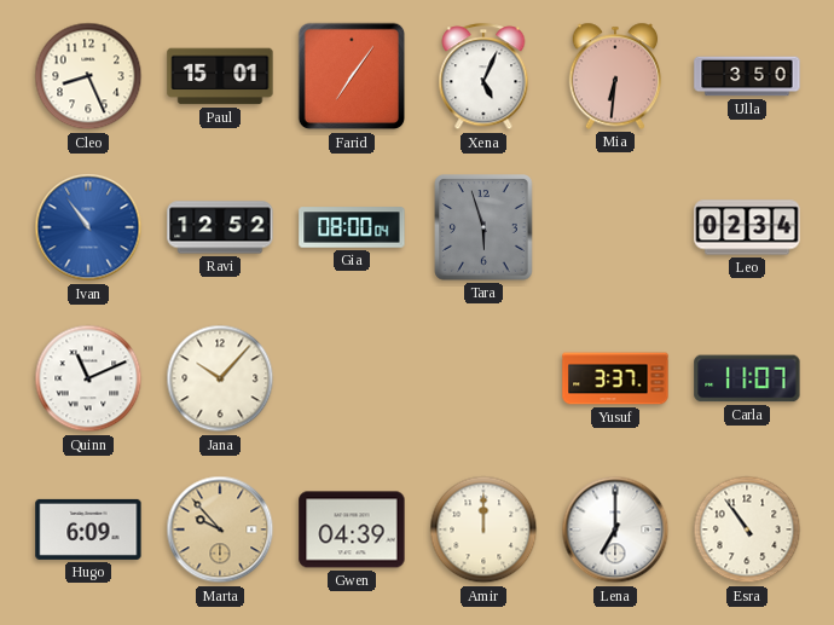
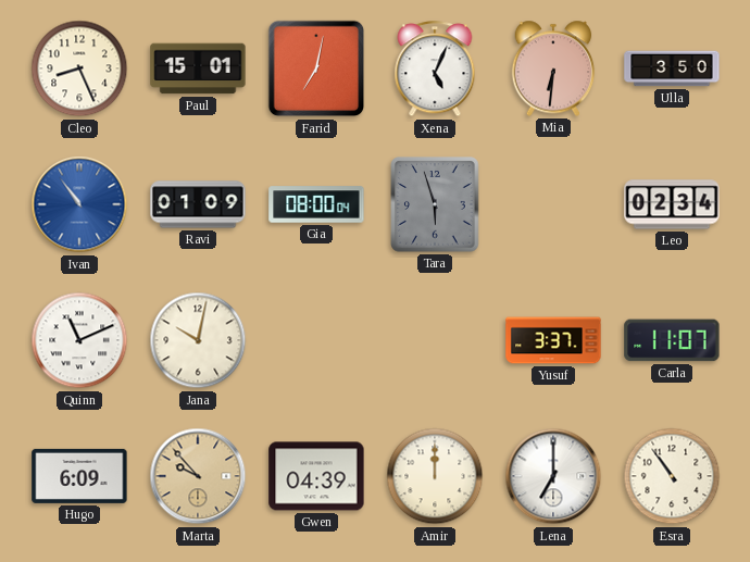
Farid: 7:06 -> 7:02
Ravi: 12:52 -> 01:09
Jana: 10:07 -> 10:02
